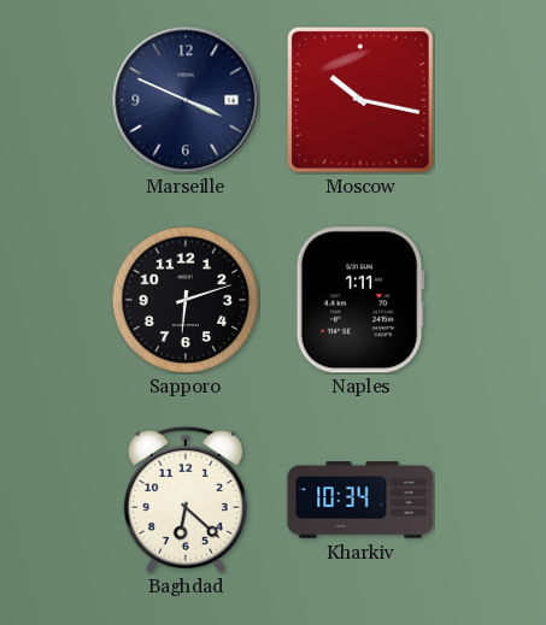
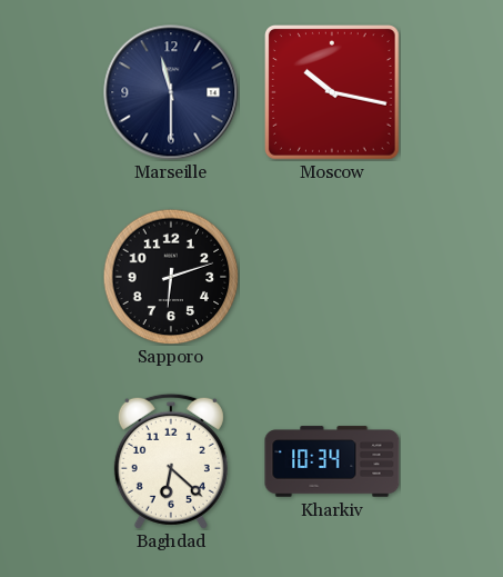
Marseille: 3:49 -> 11:30
Naples: 1:11 -> none
